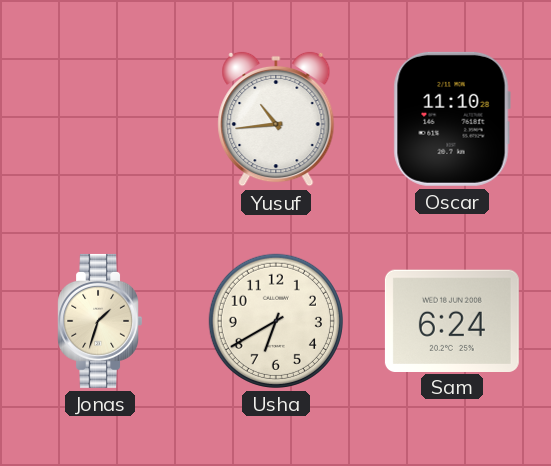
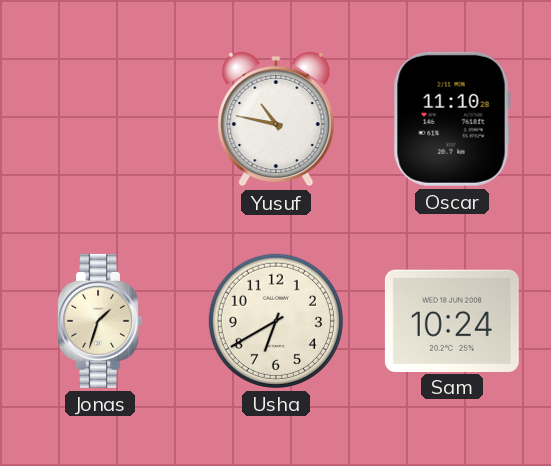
Yusuf: 10:44 -> 10:47
Sam: 6:24 -> 10:24
